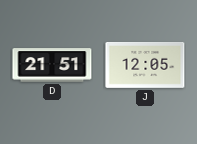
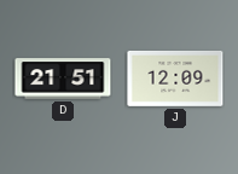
J: 12:05 -> 12:09
